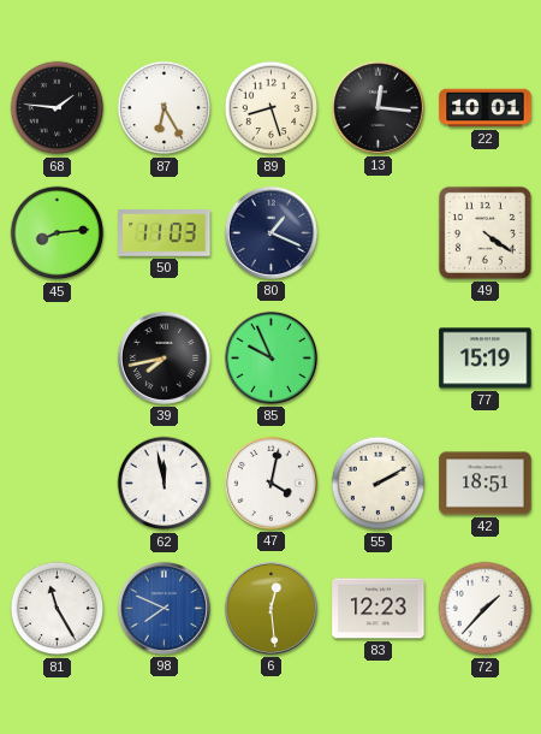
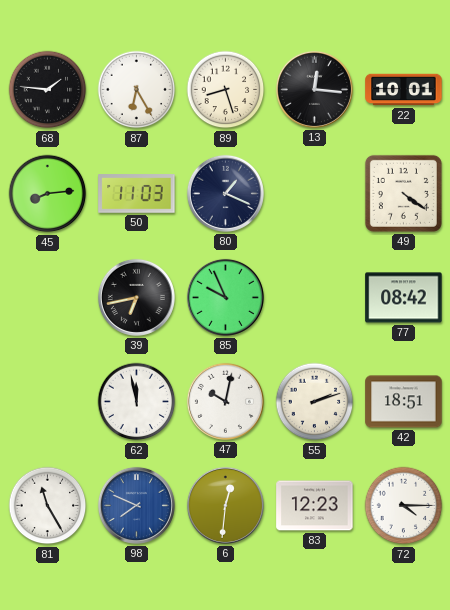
39: 7:43 -> 6:43
77: 15:19 -> 08:42
47: 4:02 -> 10:02
55: 2:10 -> 2:12
6: 12:29 -> 12:31
72: 1:37 -> 4:15
